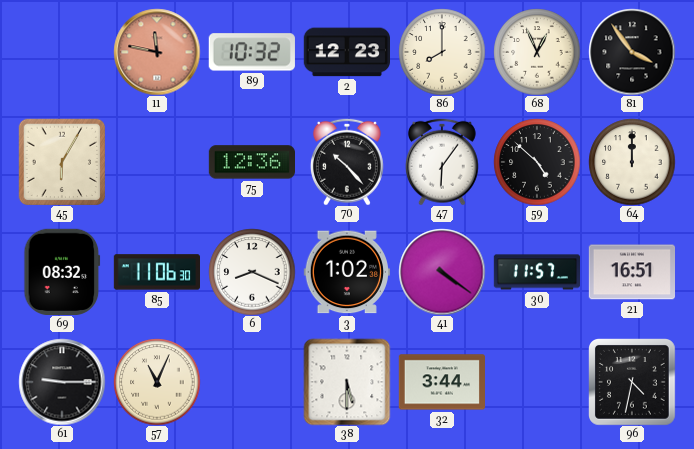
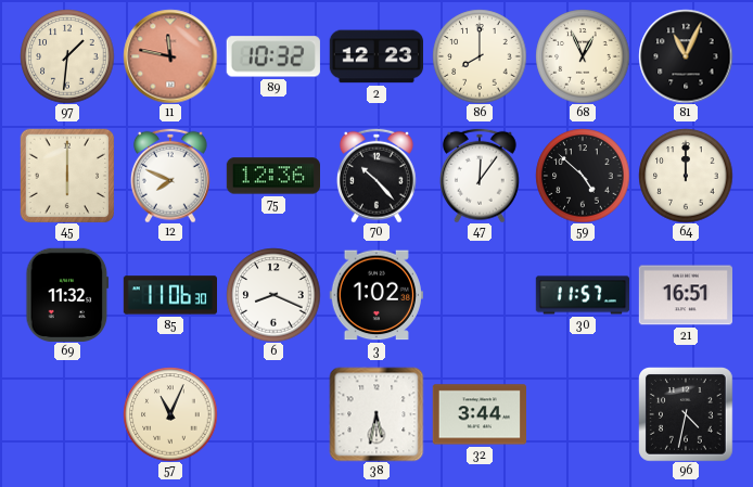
97: none -> 1:31
81: 3:54 -> 11:04
45: 6:05 -> 6:00
12: none -> 7:49
47: 6:06 -> 12:06
69: 08:32 -> 11:32
41: 4:21 -> none
61: 9:15 -> none
38: 5:30 -> 5:32
